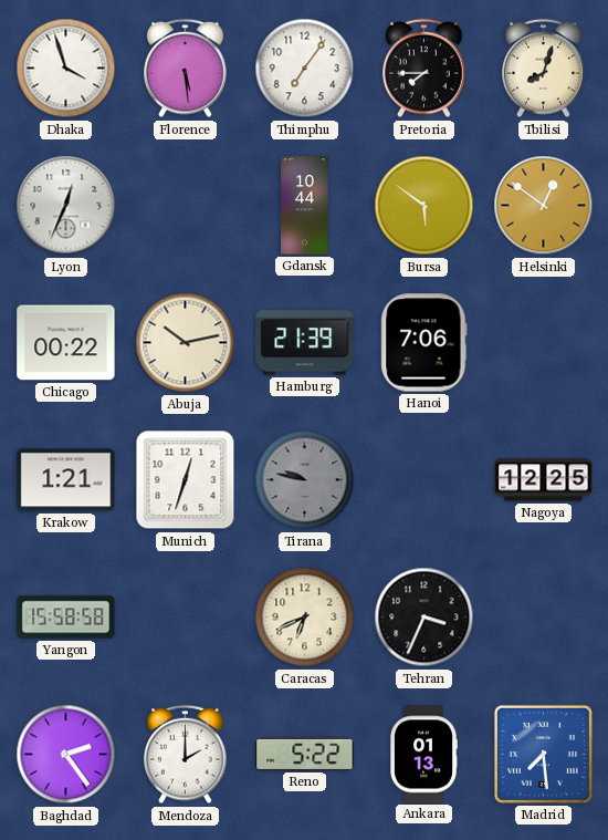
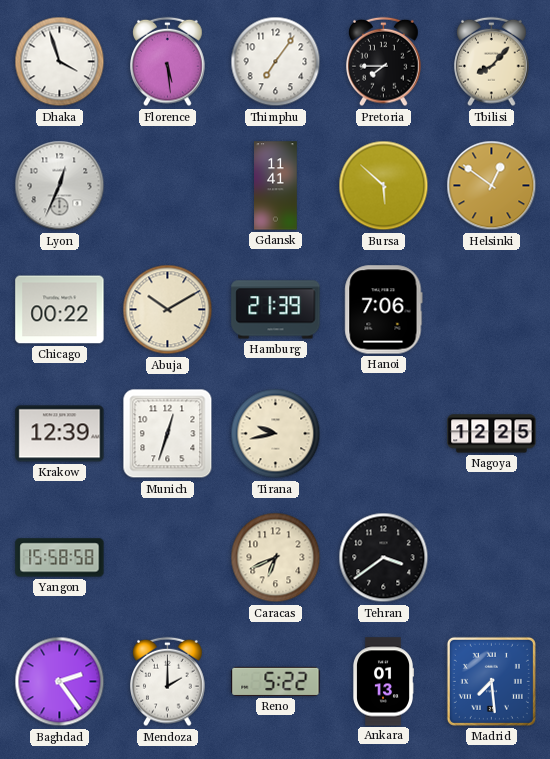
Tbilisi: 8:03 -> 8:07
Gdansk: 10:44 -> 11:41
Bursa: 5:51 -> 5:52
Abuja: 10:13 -> 10:10
Krakow: 1:21 -> 12:39
Tirana: 9:47 -> 9:43
Tirana dial: grey -> cream
Tehran: 3:34 -> 3:39
